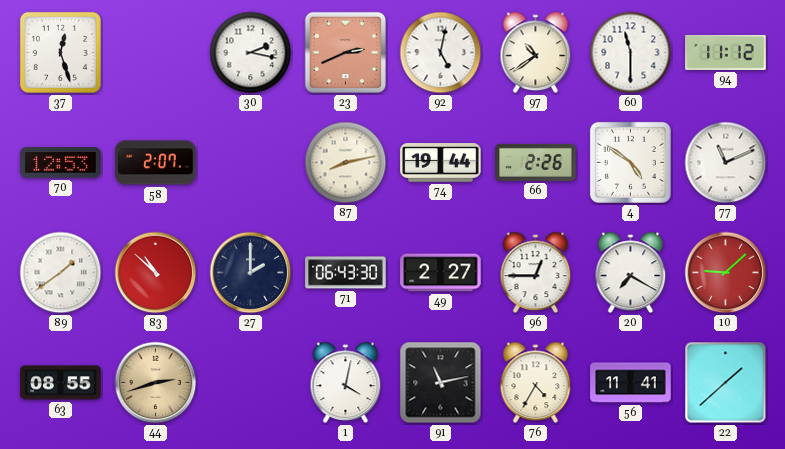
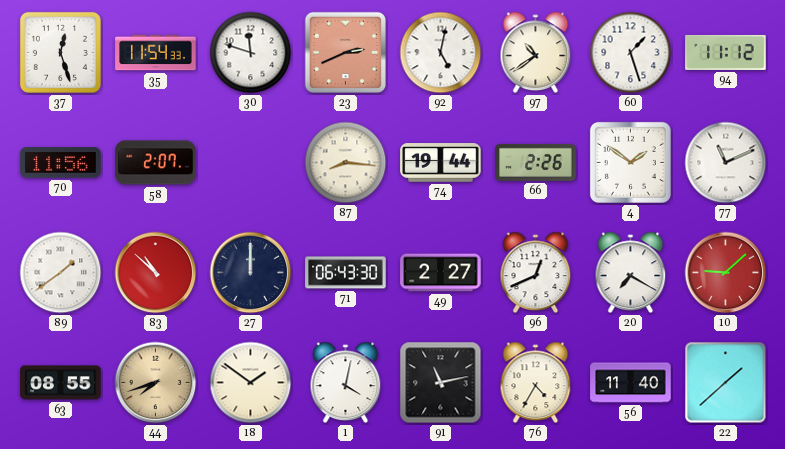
35: none -> 11:54
30: 2:17 -> 11:48
60: 11:30 -> 1:27
70: 12:53 -> 11:56
87: 8:13 -> 8:16
4: 4:51 -> 1:51
27: 2:00 -> 12:00
96: 12:45 -> 12:41
44: 2:42 -> 7:42
18: none -> 1:51
56: 11:41 -> 11:40
